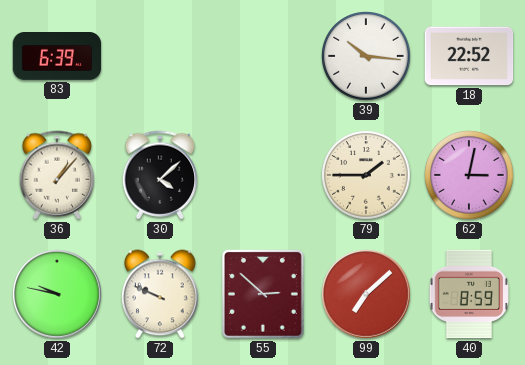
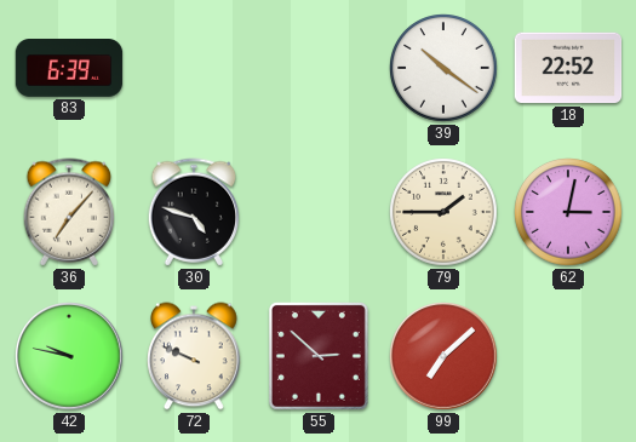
39: 10:16 -> 10:21
36: 1:07 -> 7:07
30: 4:08 -> 4:48
40: 8:59 -> none
